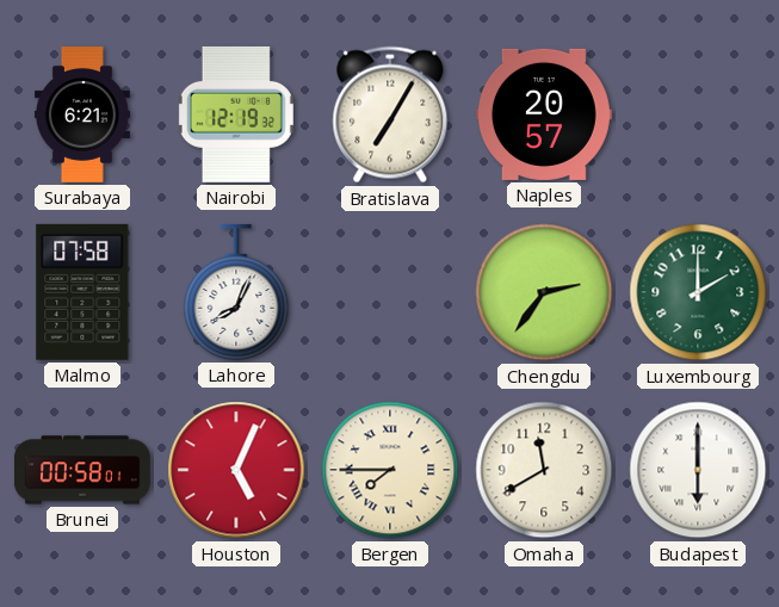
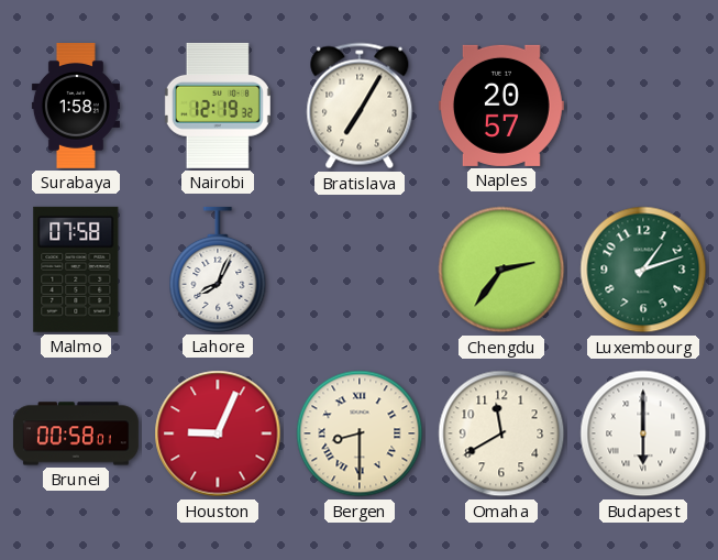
Surabaya: 6:21 -> 1:58
Luxembourg: 2:00 -> 1:12
Houston: 5:04 -> 9:04
Bergen: 7:45 -> 8:30
